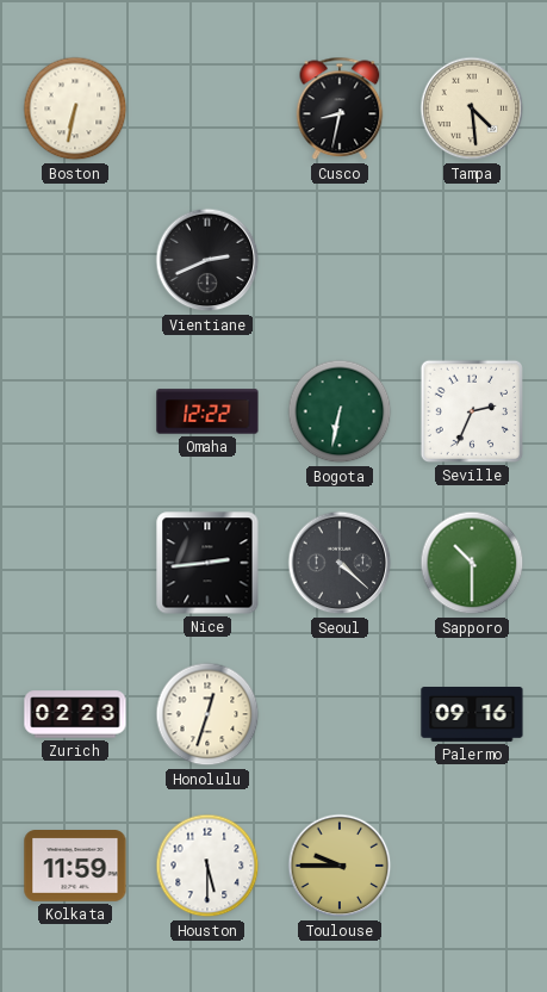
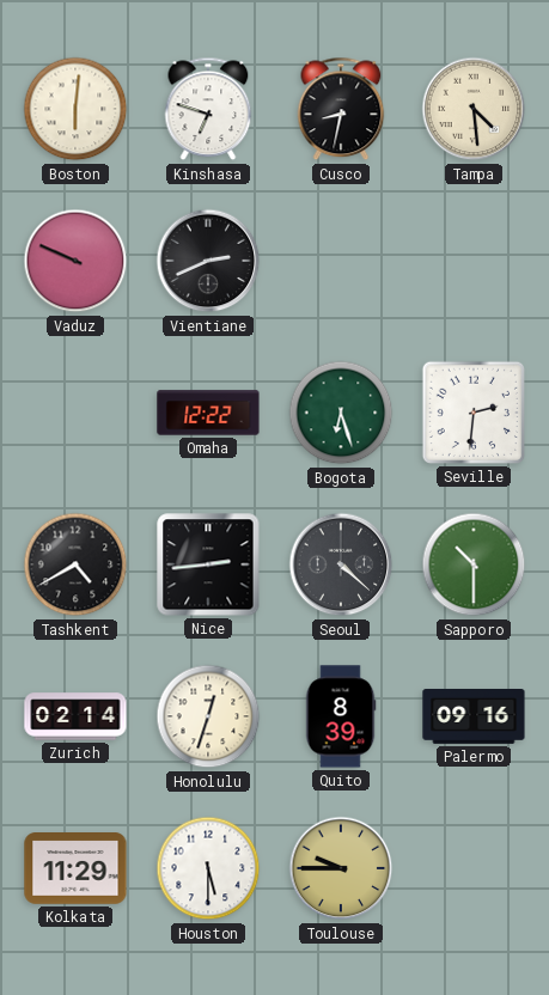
Boston: 6:32 -> 6:01
Kinshasa: none -> 6:48
Vaduz: none -> 9:49
Bogota: 6:32 -> 6:27
Seville: 2:34 -> 2:31
Tashkent: none -> 4:40
Zurich: 02:23 -> 02:14
Quito: none -> 8:39
Kolkata: 11:59 -> 11:29
